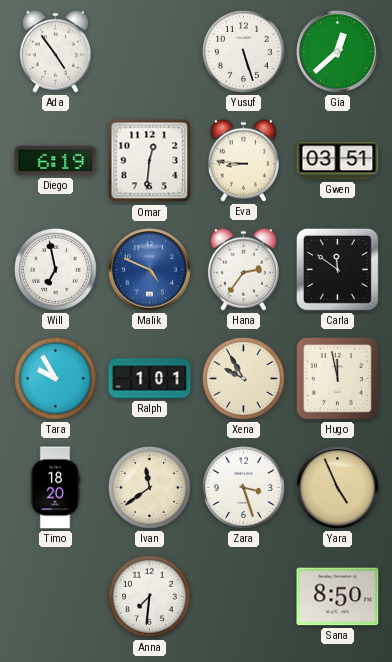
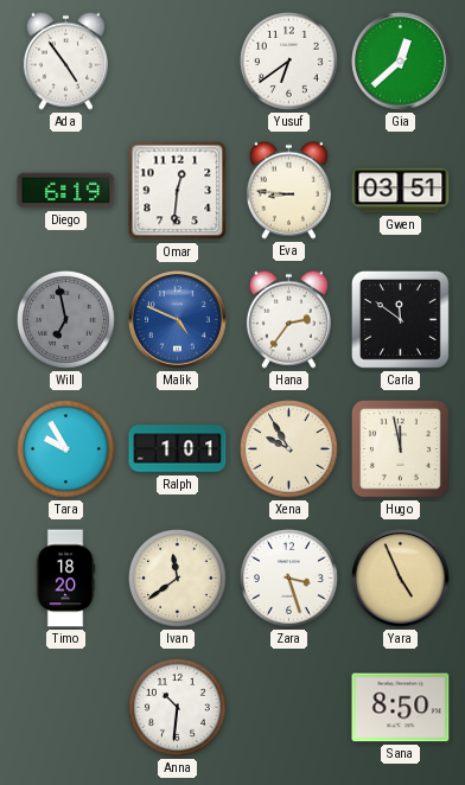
Yusuf: 5:27 -> 6:39
Will dial: white -> grey
Anna: 7:31 -> 10:31
